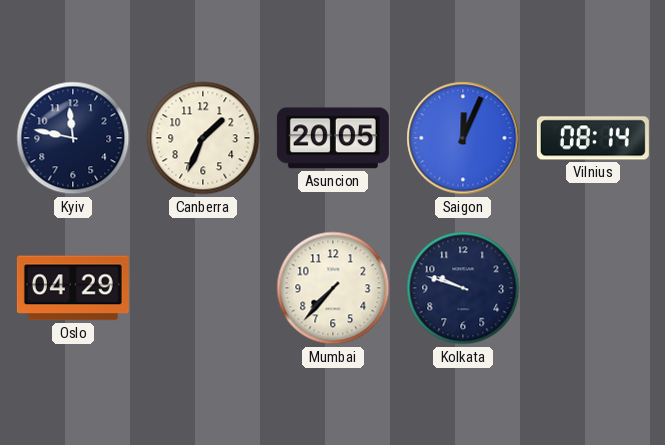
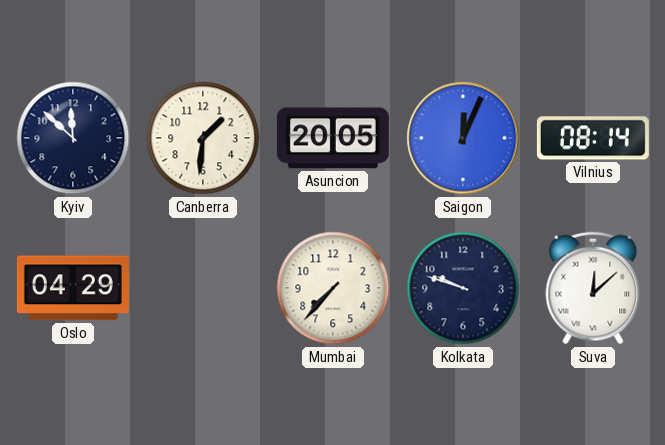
Kyiv: 11:47 -> 11:52
Canberra: 1:34 -> 1:31
Suva: none -> 12:08
